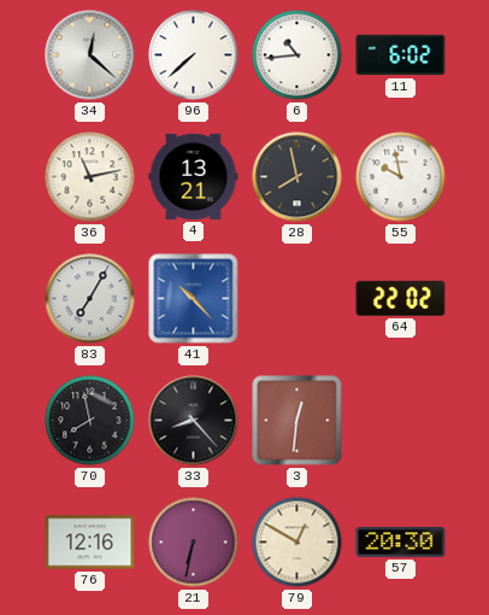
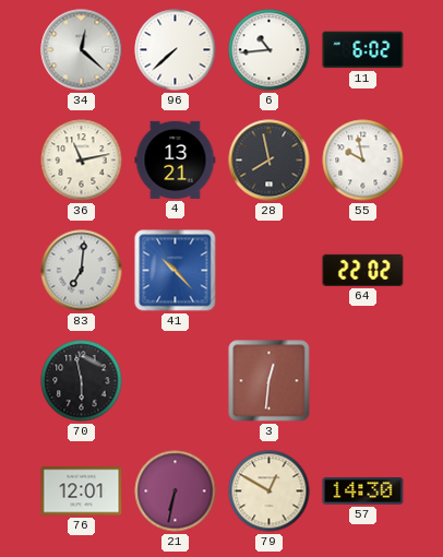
83: 7:05 -> 7:01
70: 7:58 -> 5:58
33: 8:23 -> none
76: 12:16 -> 12:01
57: 20:30 -> 14:30
